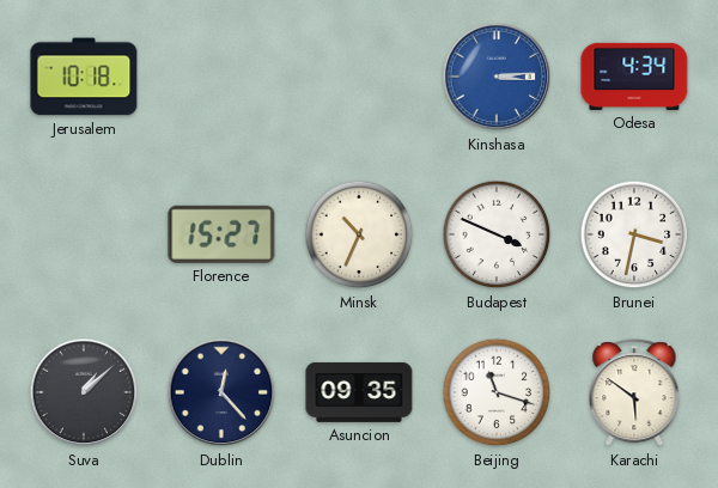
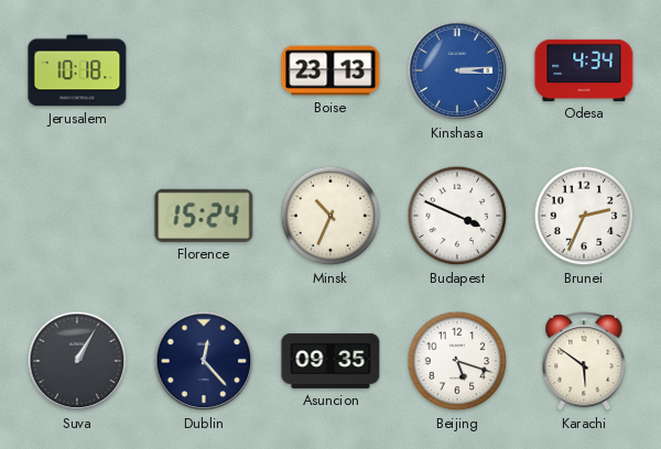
Boise: none -> 23:13
Florence: 15:27 -> 15:24
Brunei: 3:32 -> 2:34
Suva: 1:08 -> 1:05
Beijing: 11:18 -> 5:18
